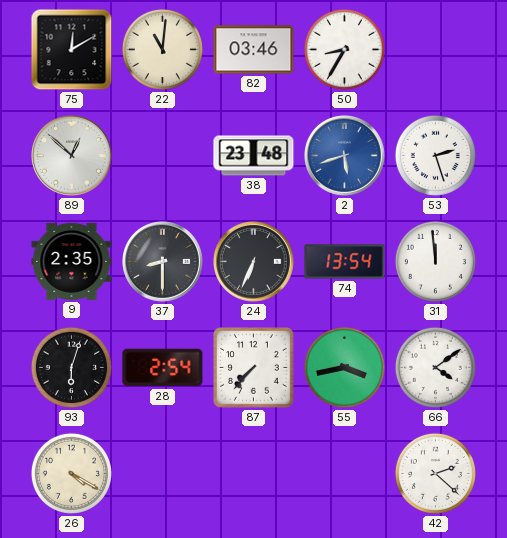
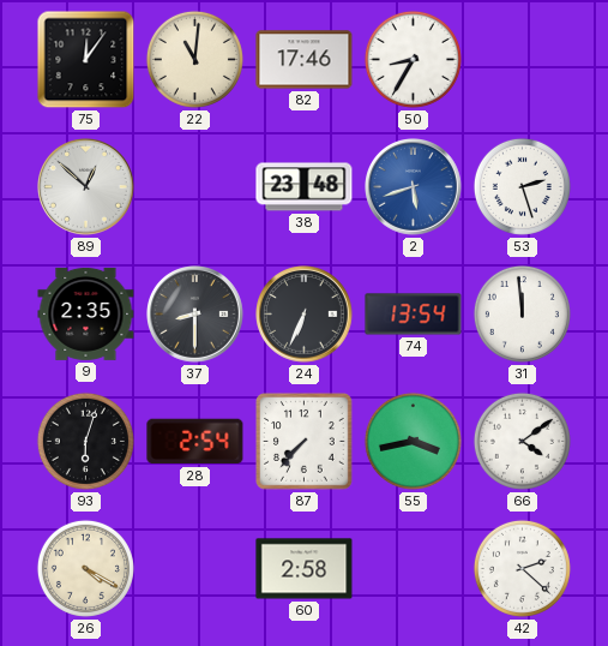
75: 12:10 -> 12:06
82: 03:46 -> 17:46
60: none -> 2:58
